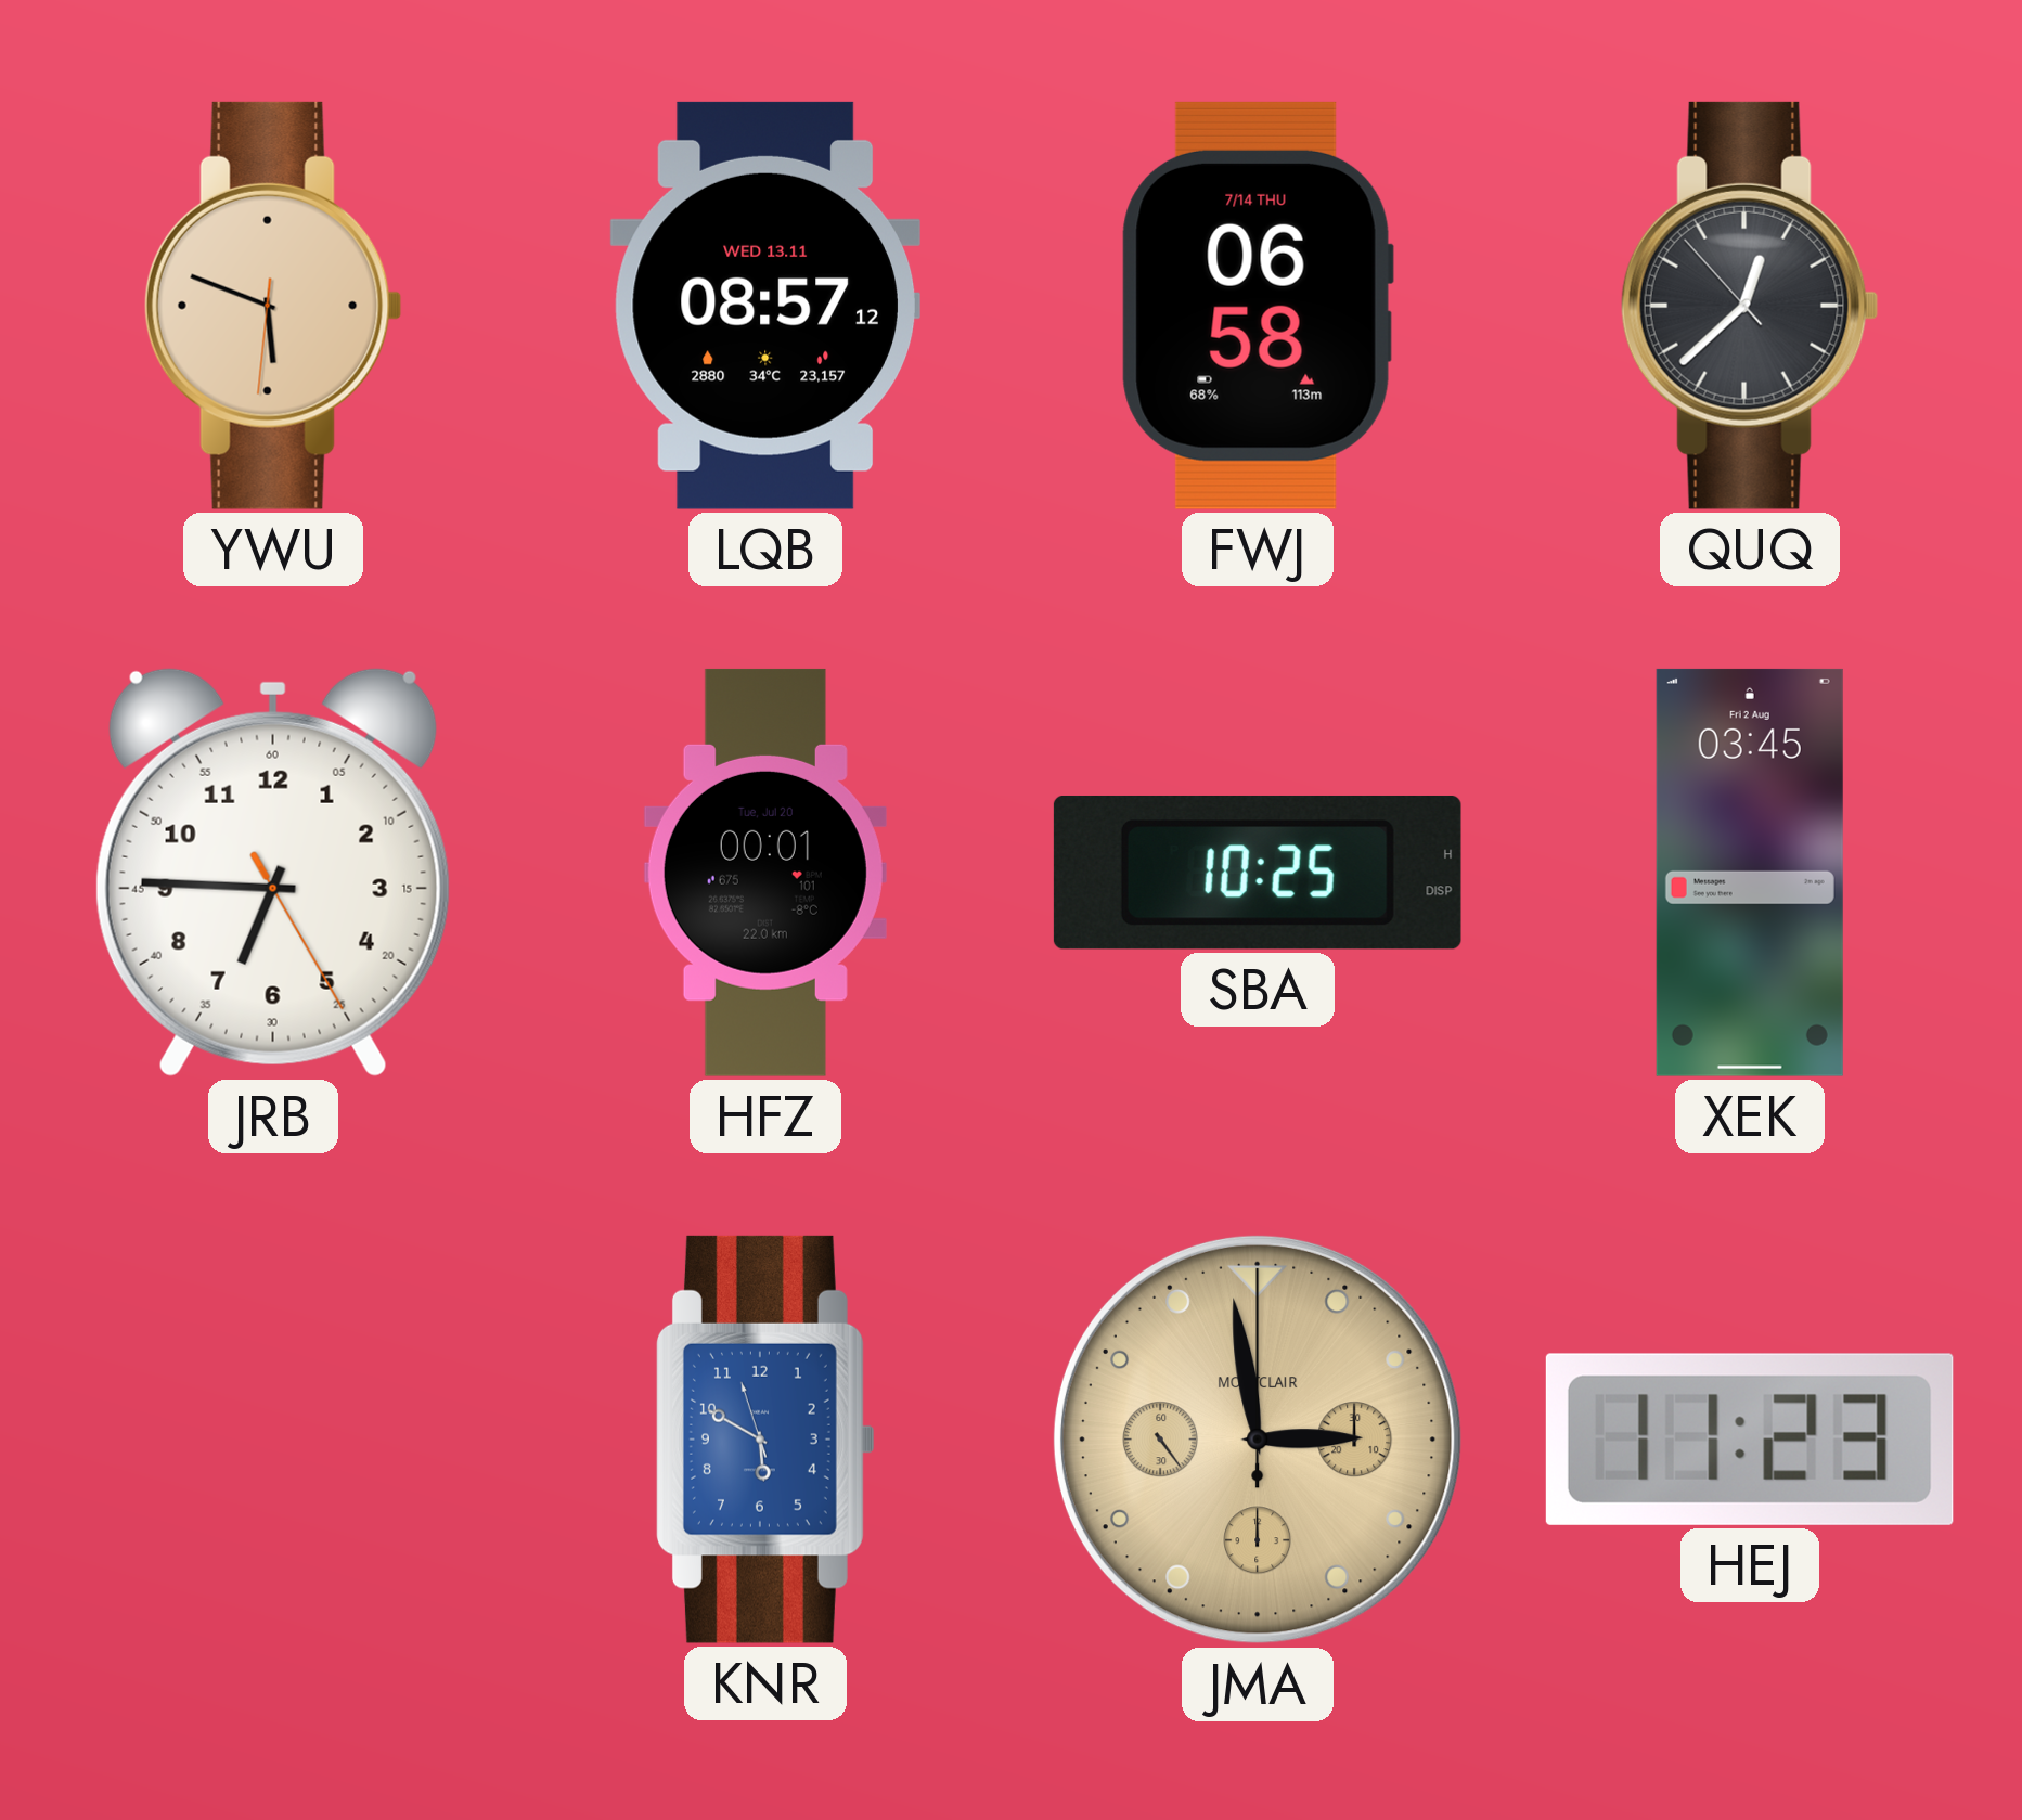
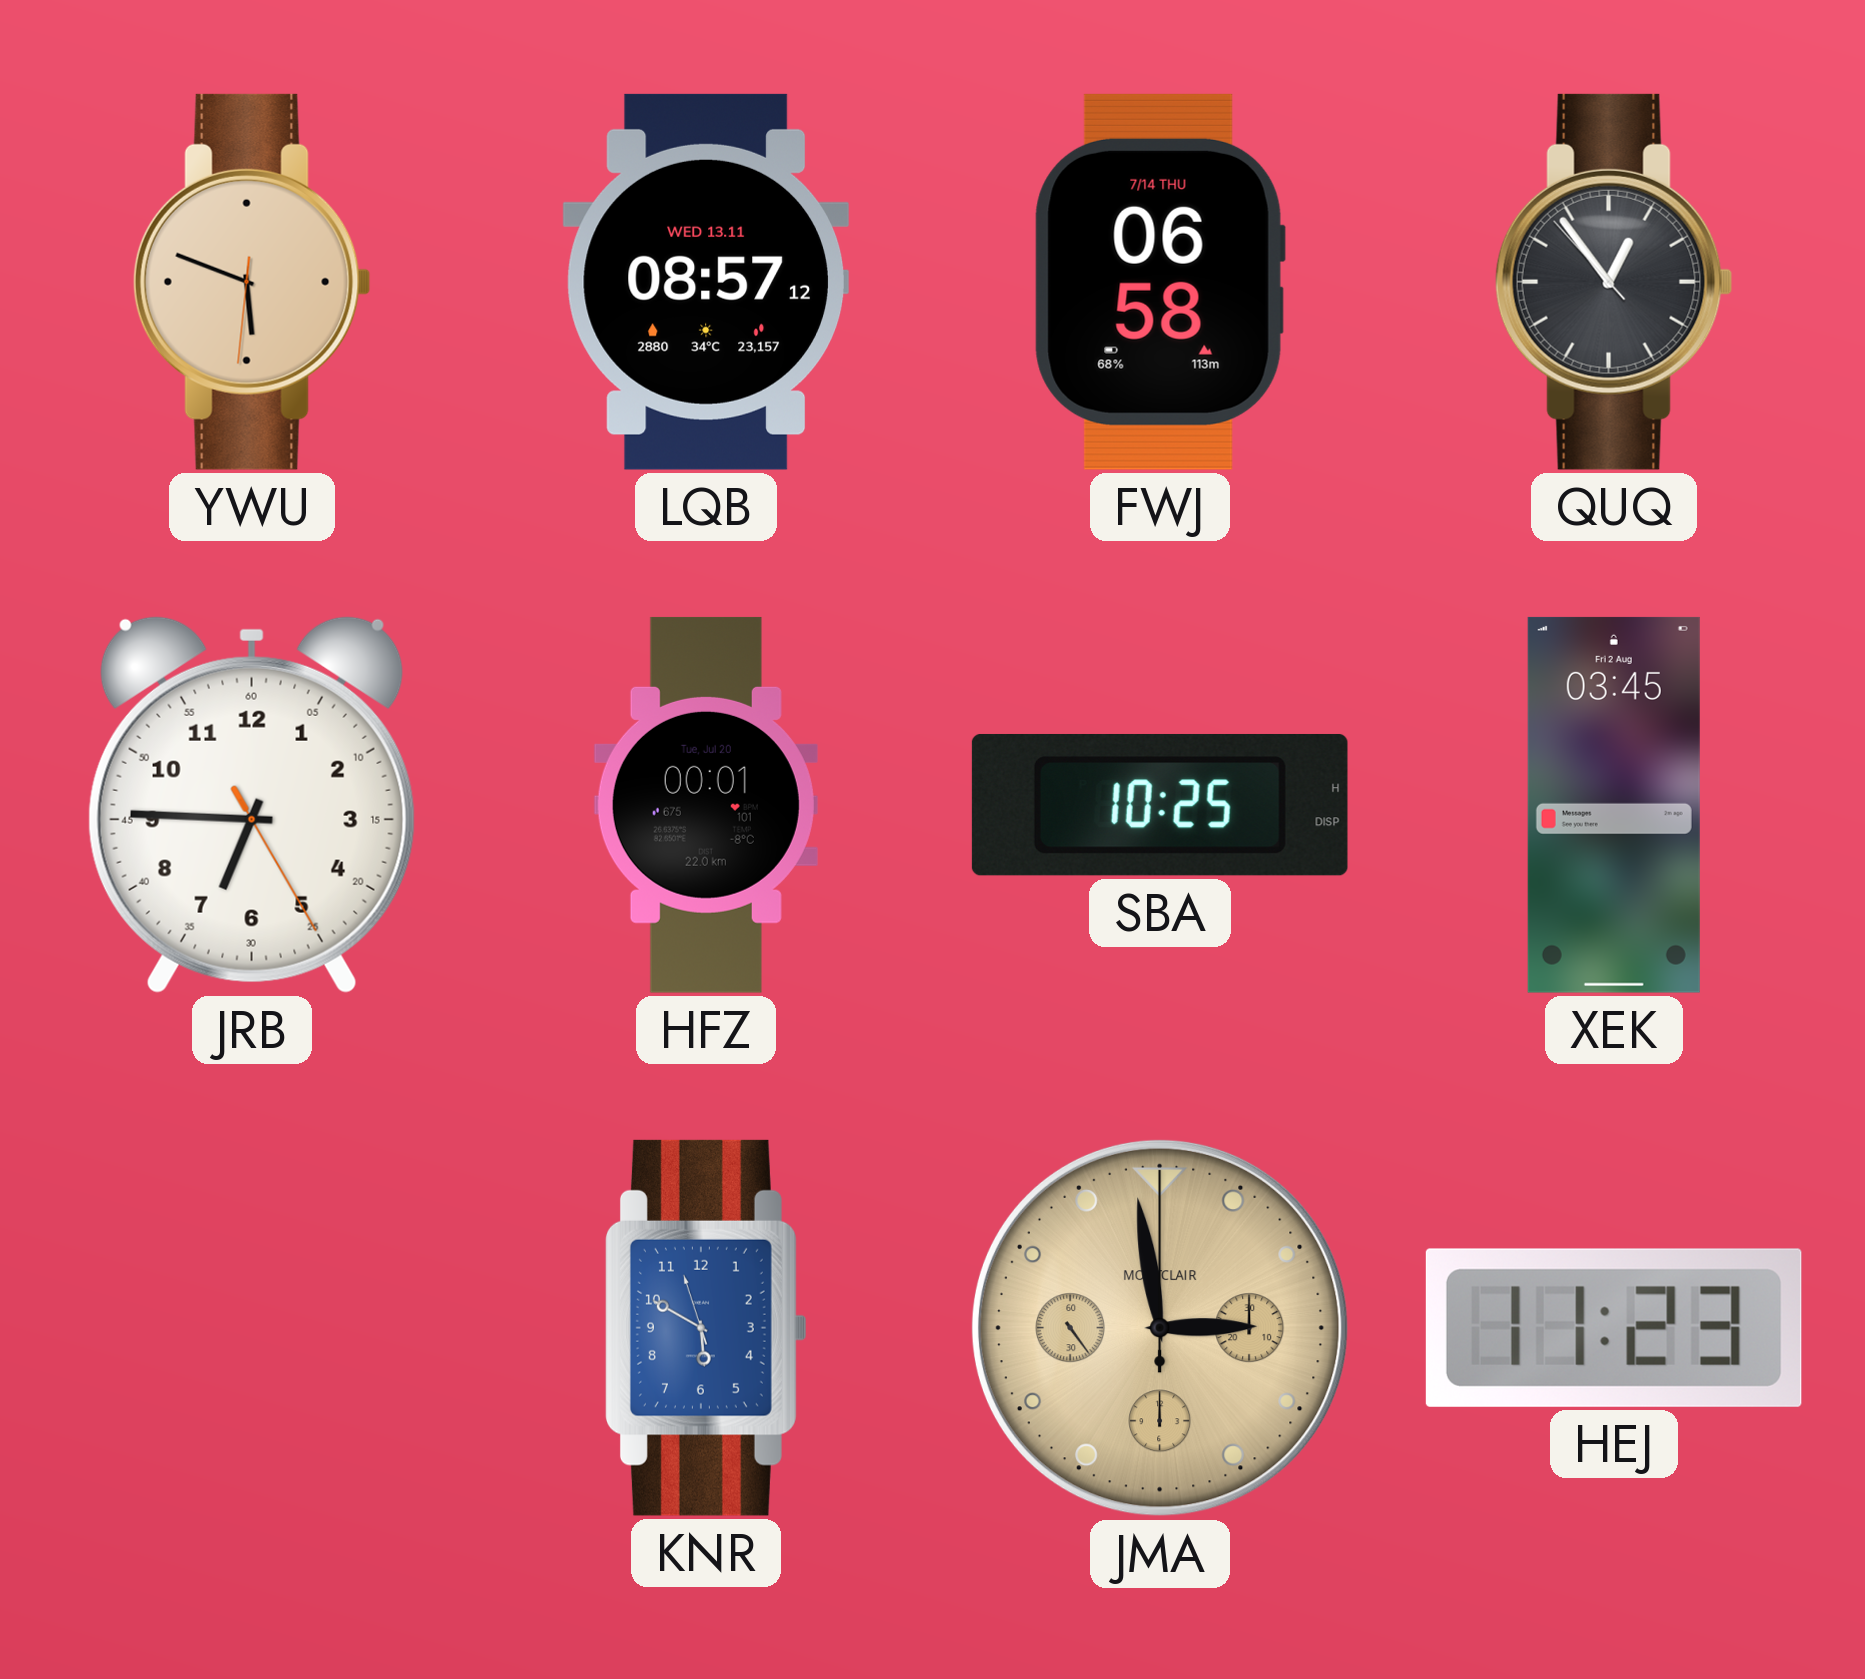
QUQ: 12:37 -> 12:53
